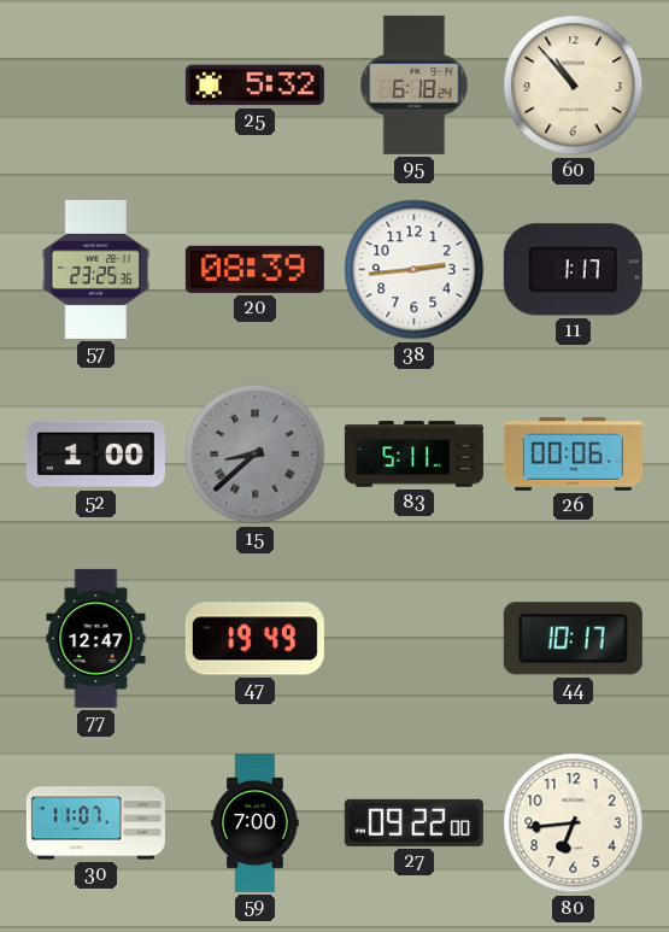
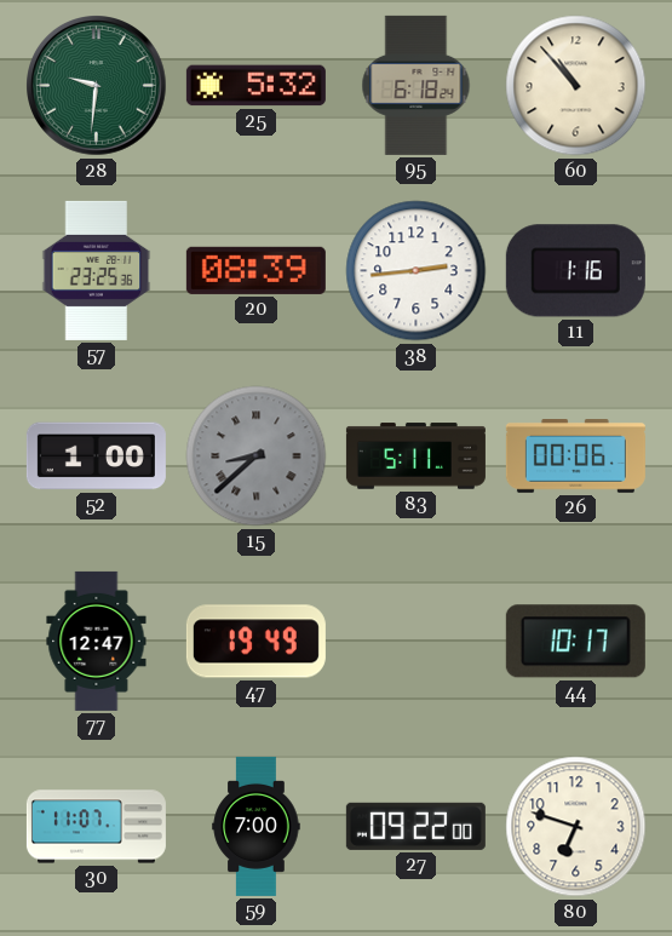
28: none -> 9:31
11: 1:17 -> 1:16
80: 6:44 -> 6:48
